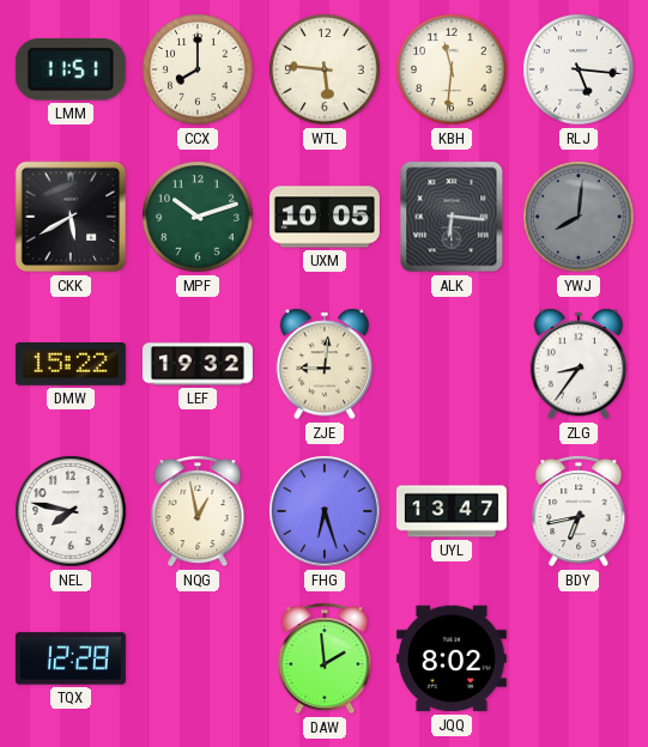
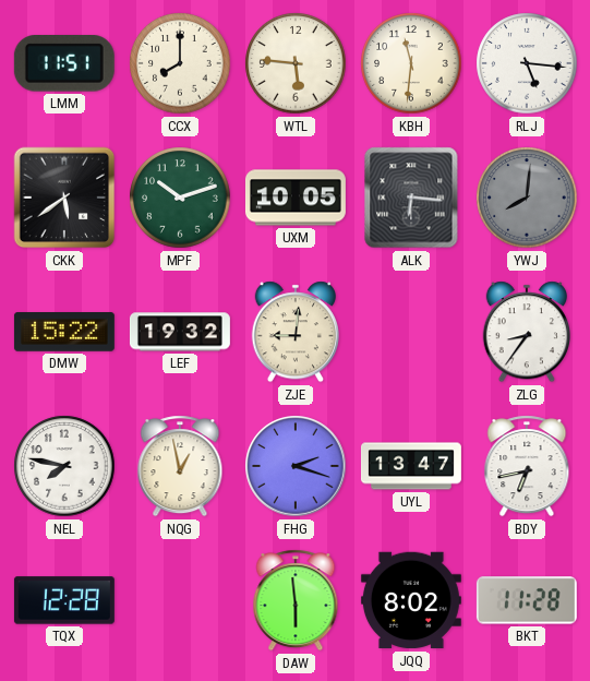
CKK: 5:40 -> 5:39
FHG: 6:27 -> 2:18
DAW: 1:59 -> 5:59
BKT: none -> 11:28
